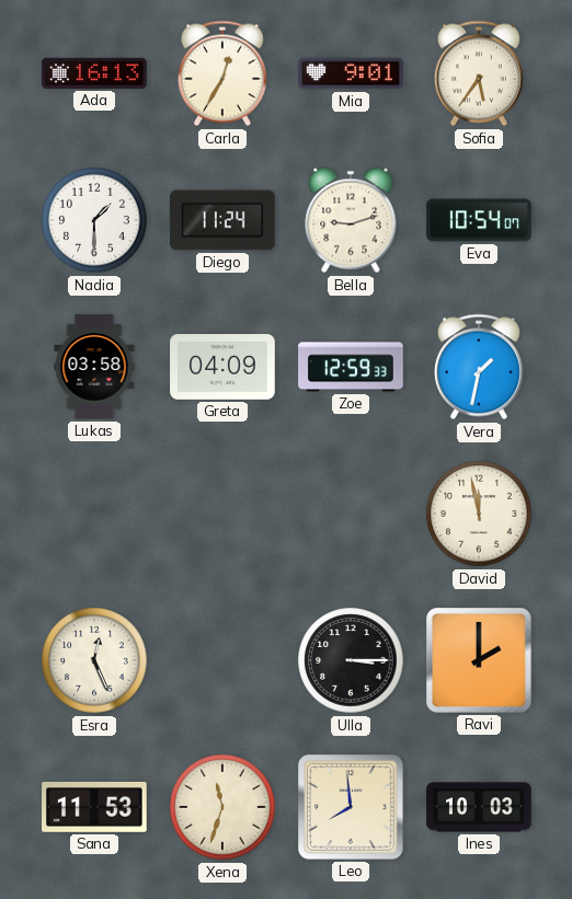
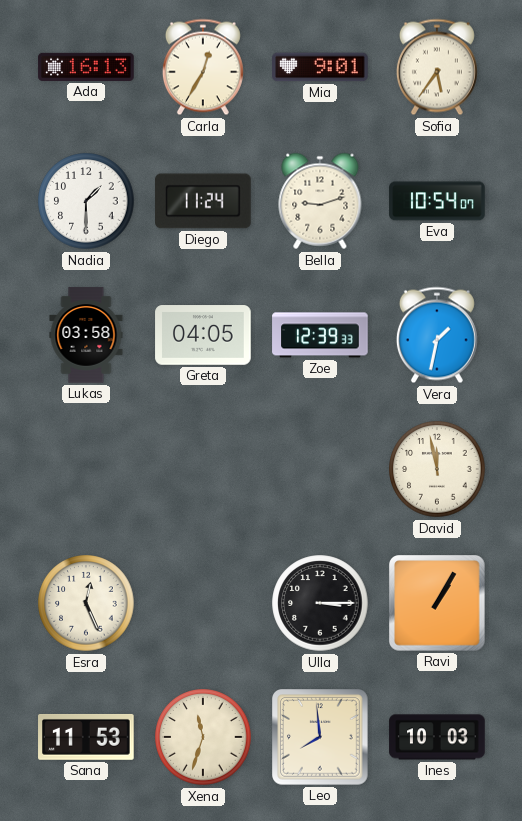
Greta: 04:09 -> 04:05
Zoe: 12:59 -> 12:39
Ravi: 2:00 -> 1:05
